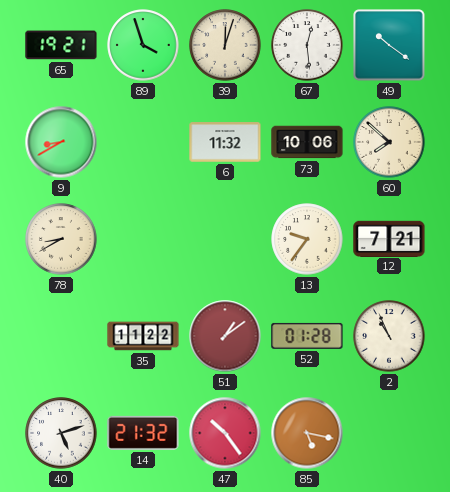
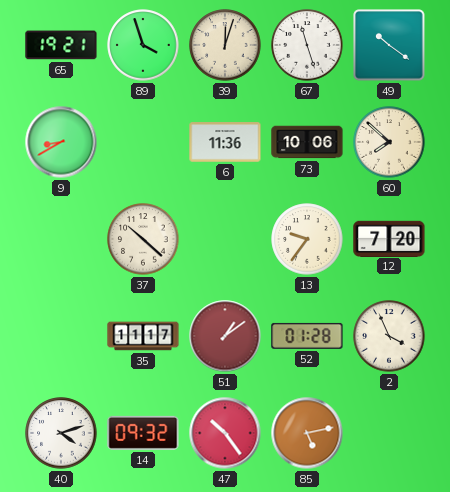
67: 12:29 -> 11:27
6: 11:32 -> 11:36
78: 8:40 -> none
37: none -> 10:22
12: 7:21 -> 7:20
35: 11:22 -> 11:17
2: 10:56 -> 3:56
40: 5:12 -> 4:12
14: 21:32 -> 09:32
85: 5:17 -> 5:13
